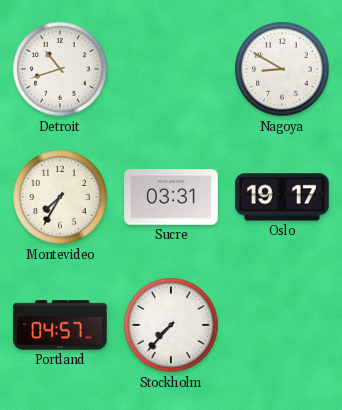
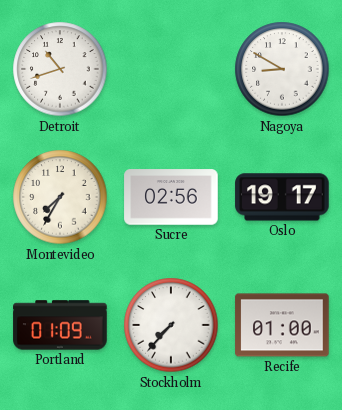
Sucre: 03:31 -> 02:56
Portland: 04:57 -> 01:09
Recife: none -> 01:00
